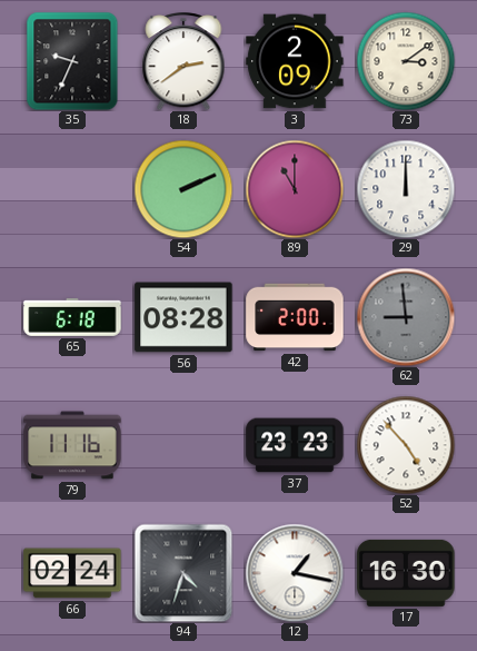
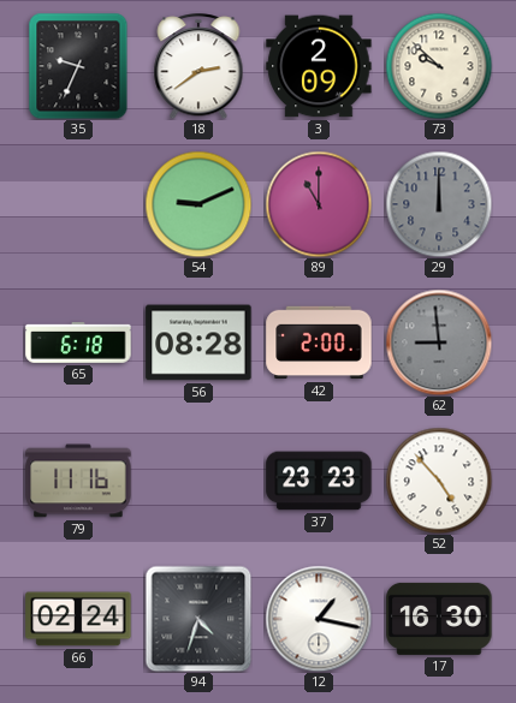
73: 3:09 -> 9:52
54: 2:11 -> 9:11
29 dial: white -> grey
